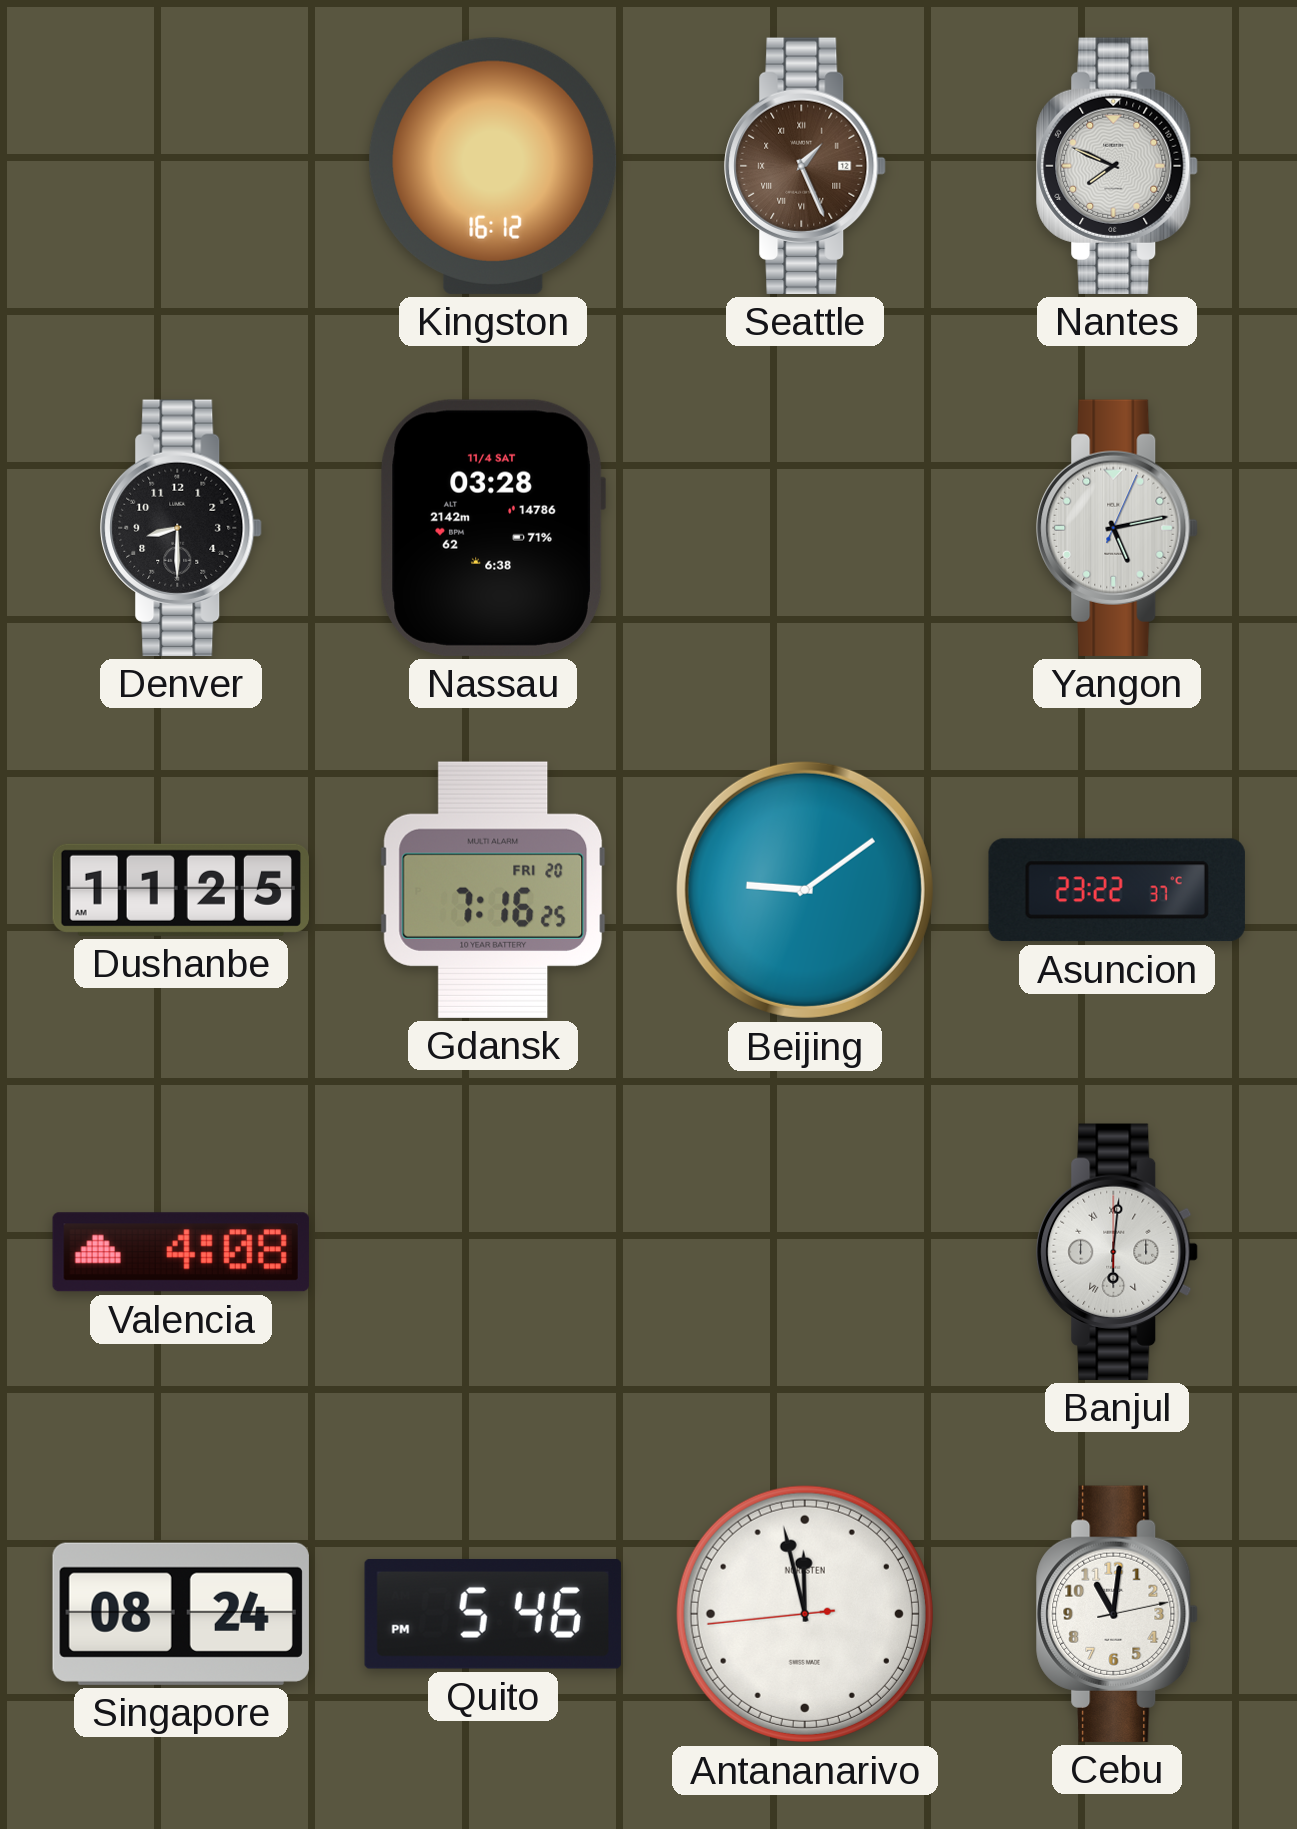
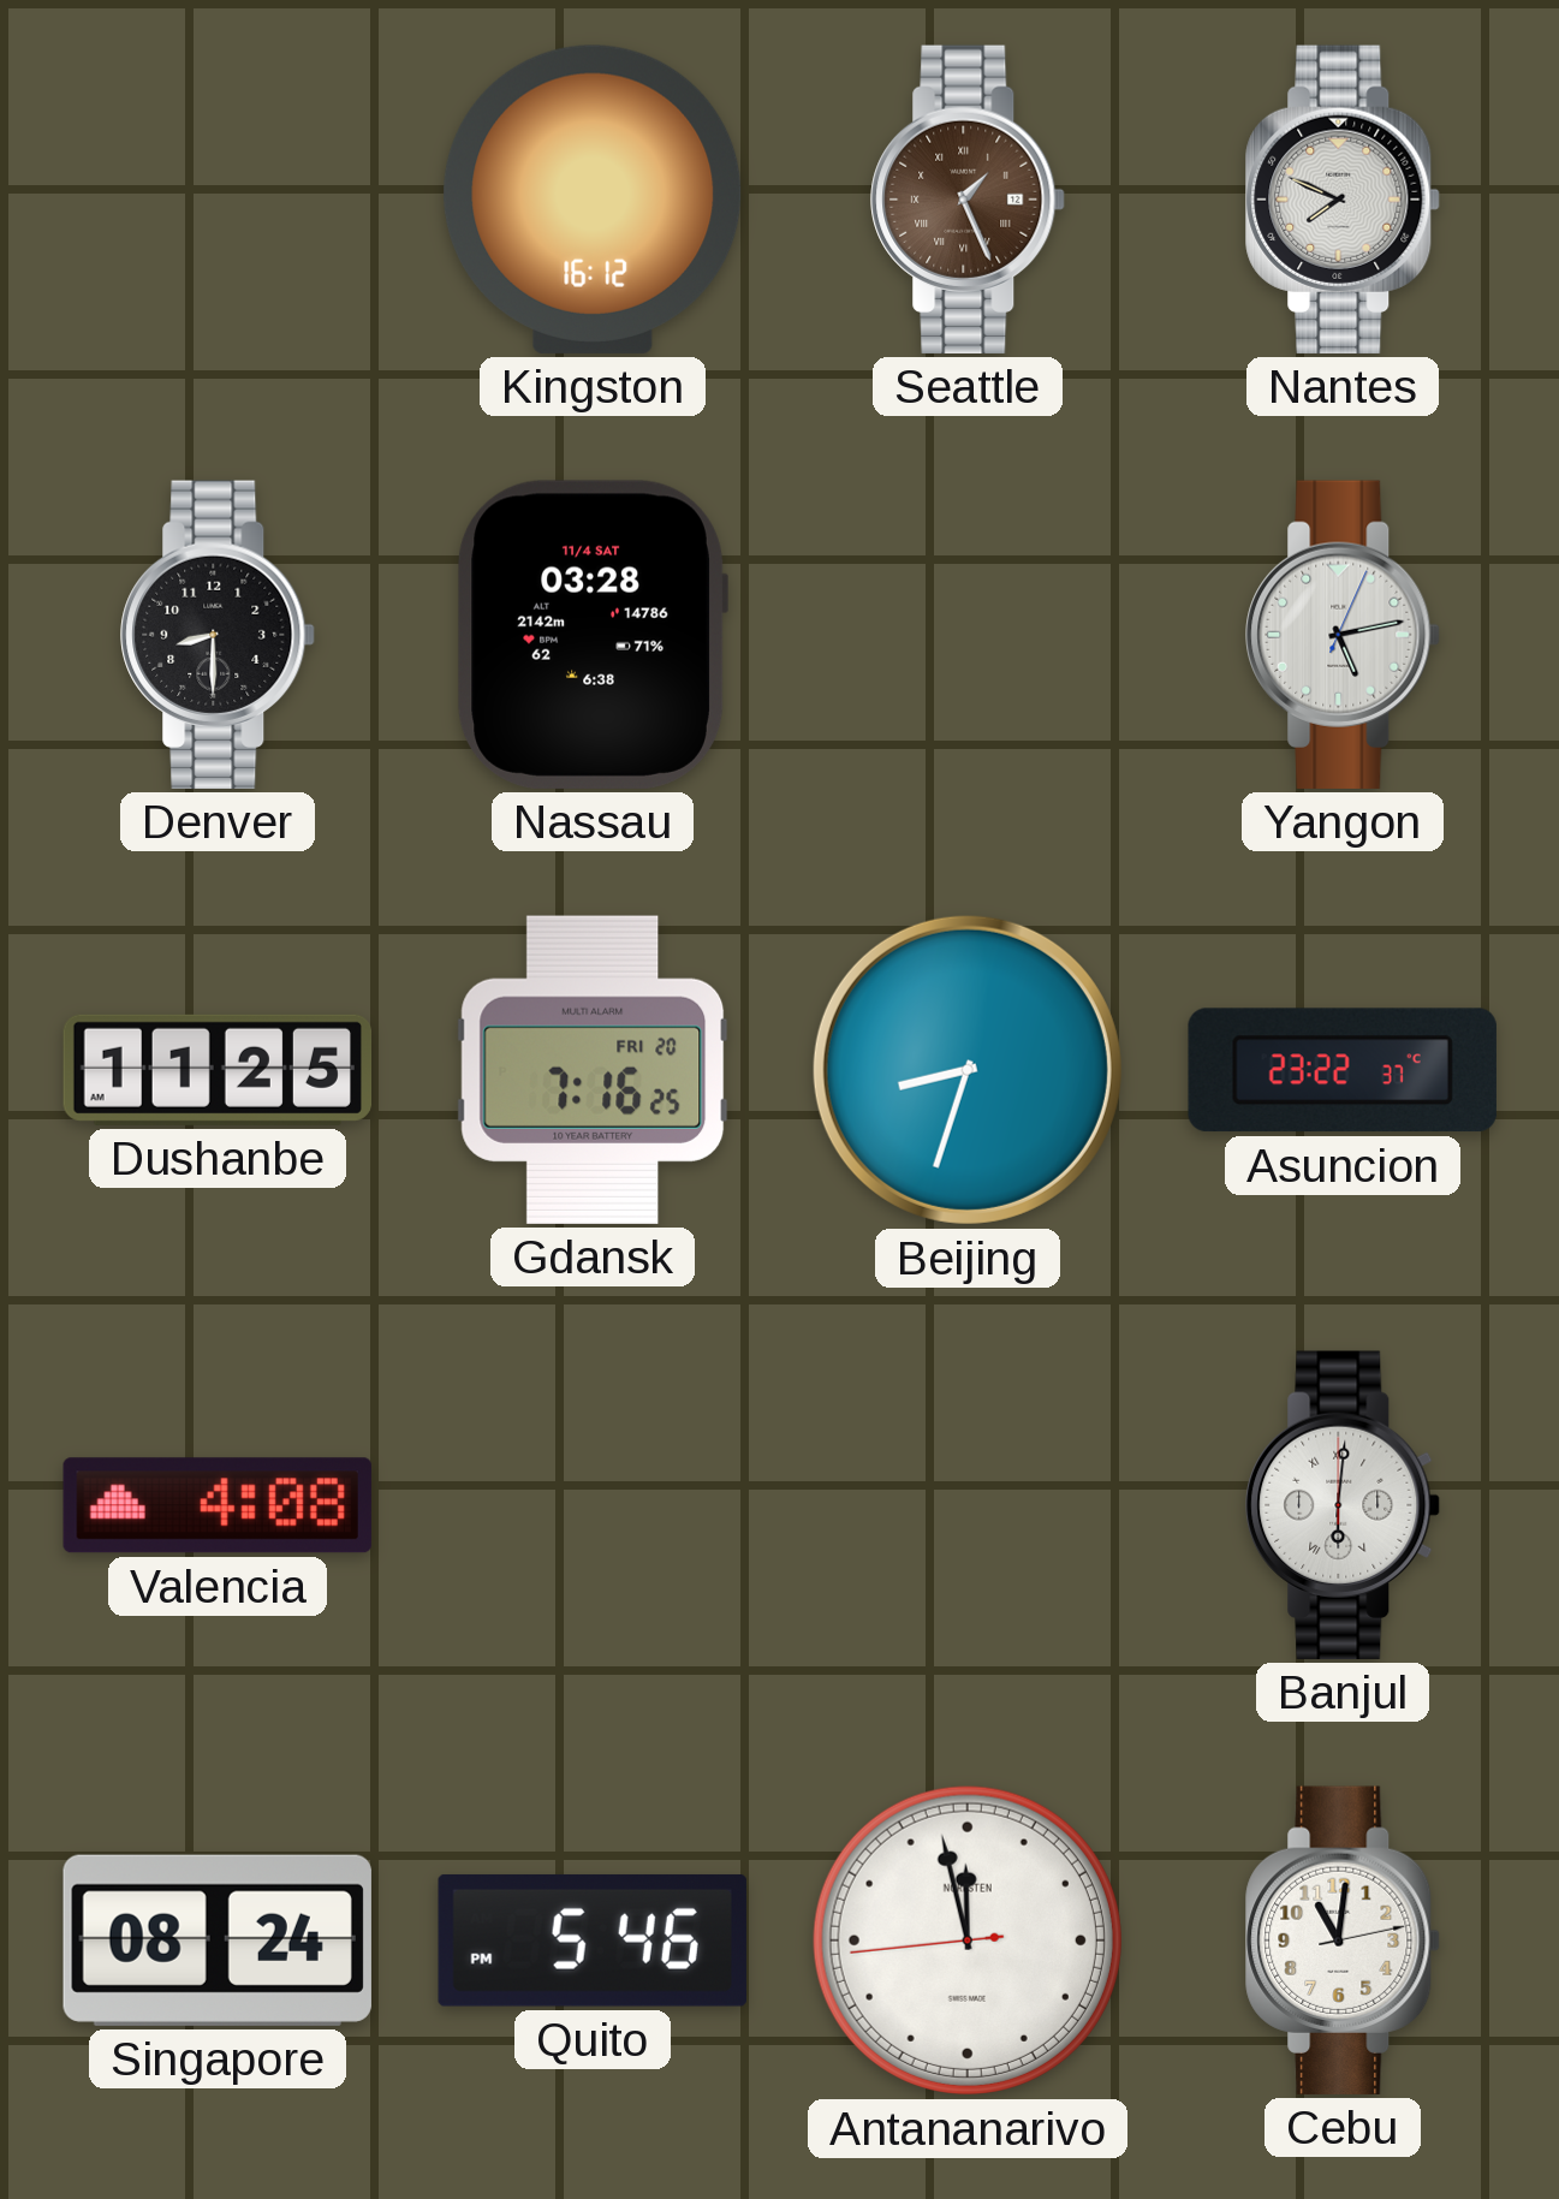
Beijing: 9:09 -> 8:33
